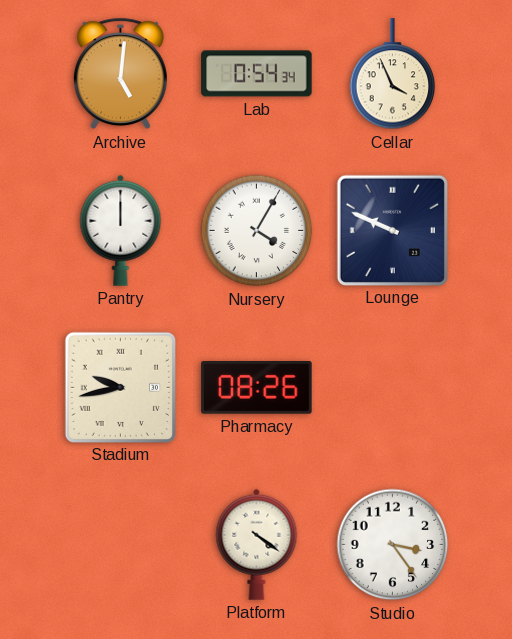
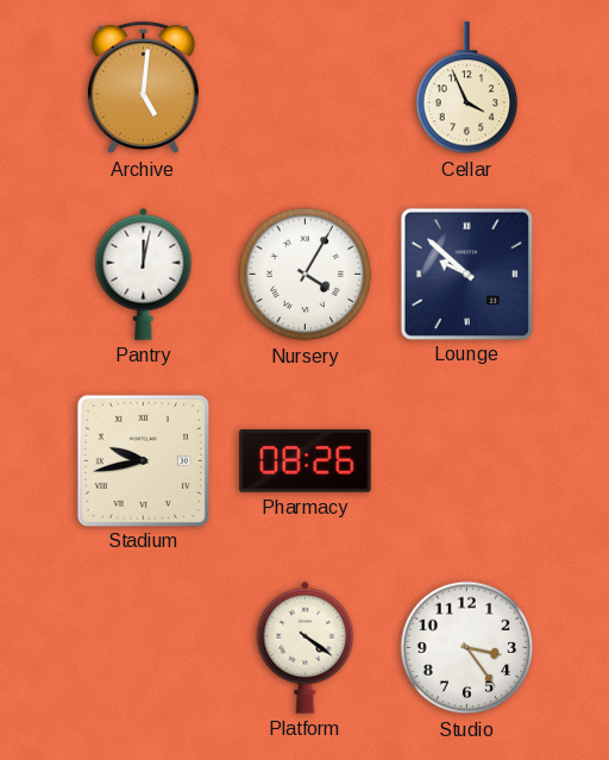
Lab: 0:54 -> none
Pantry: 12:00 -> 12:02
Lounge: 9:49 -> 9:52
